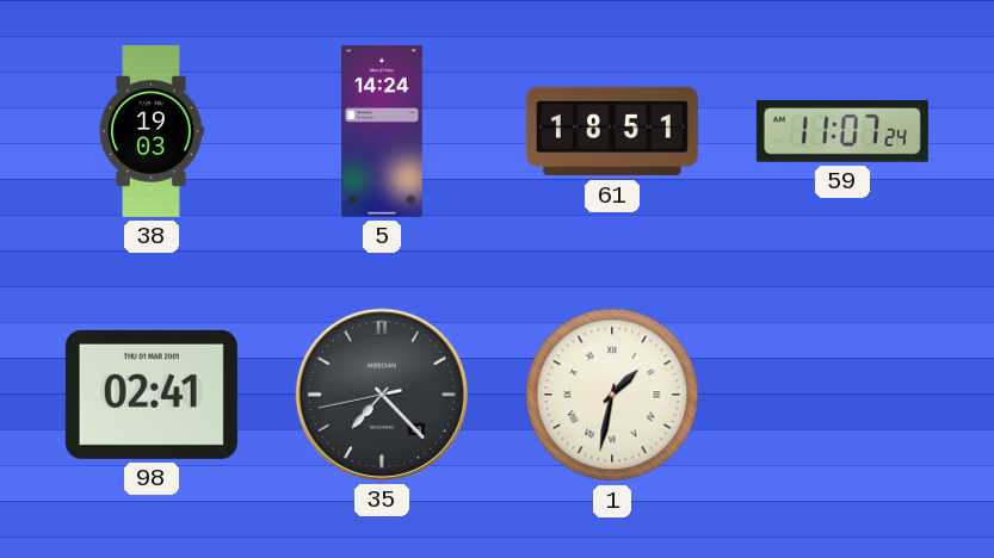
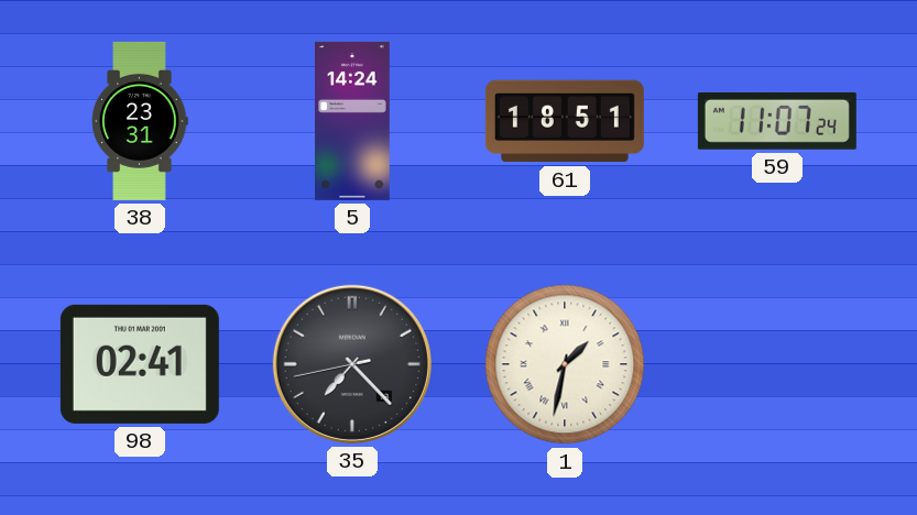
38: 19:03 -> 23:31
